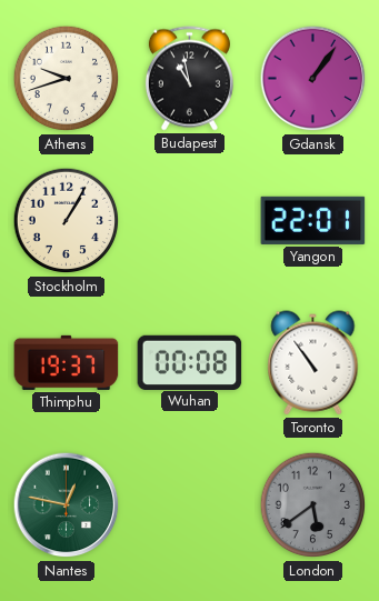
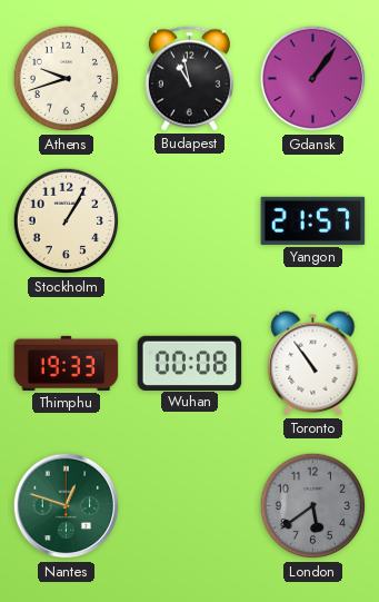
Yangon: 22:01 -> 21:57
Thimphu: 19:37 -> 19:33
Nantes: 12:47 -> 12:48
